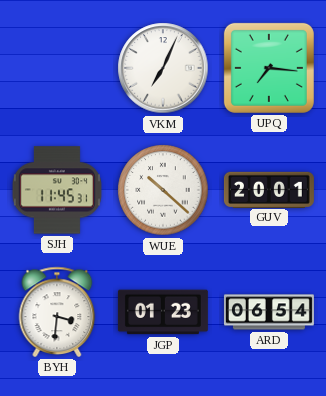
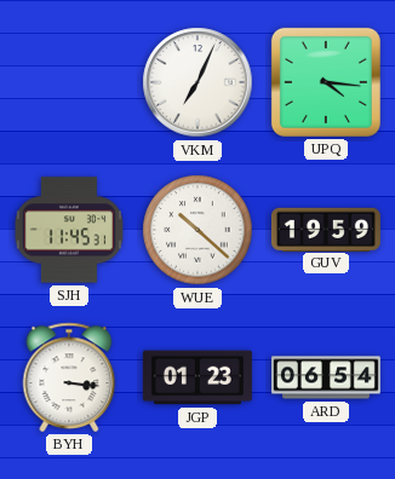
UPQ: 7:16 -> 4:16
GUV: 20:01 -> 19:59
BYH: 3:31 -> 3:16
